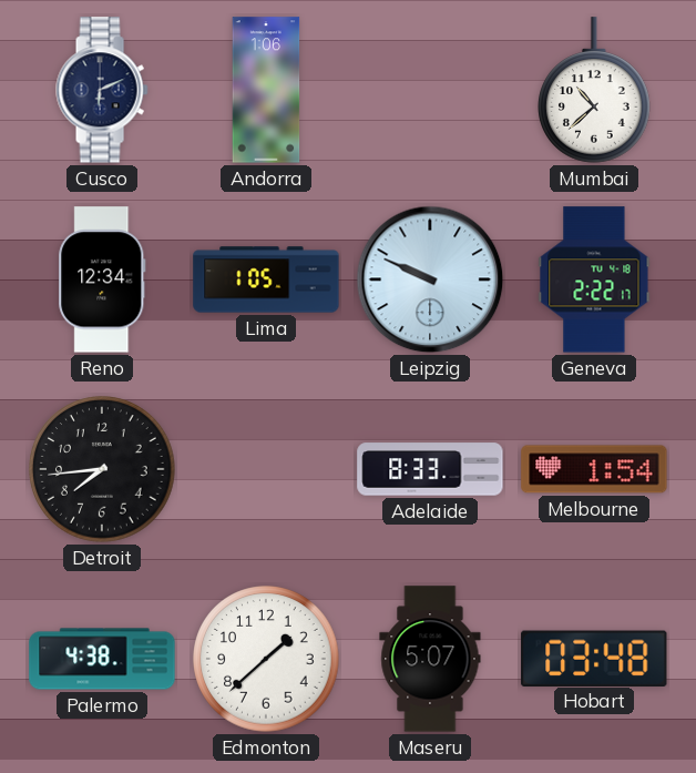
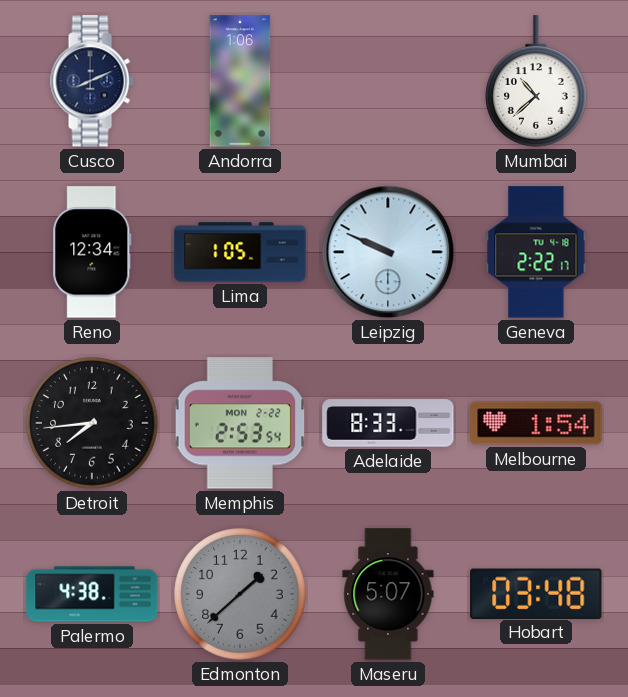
Cusco: 6:11 -> 8:11
Memphis: none -> 2:53
Edmonton dial: white -> grey
